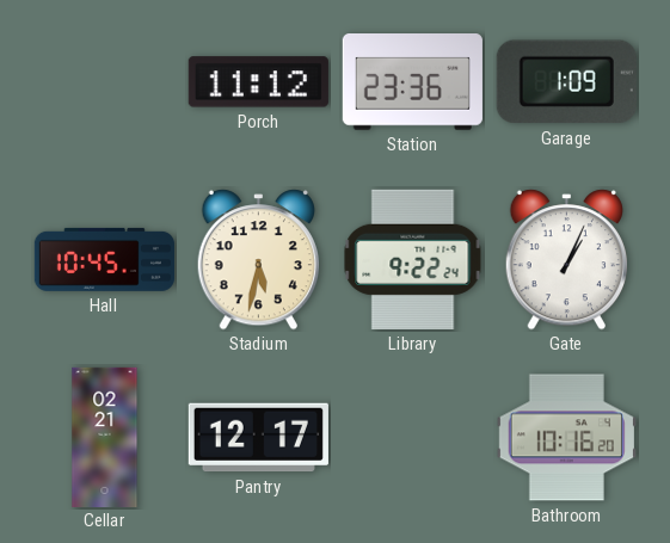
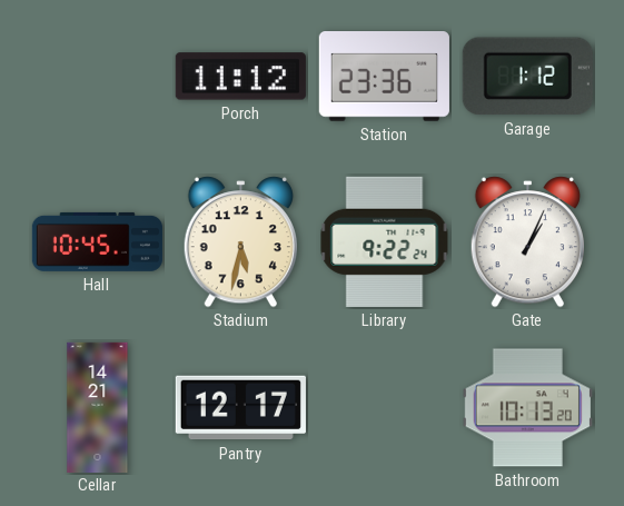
Garage: 1:09 -> 1:12
Cellar: 02:21 -> 14:21
Bathroom: 10:16 -> 10:13
